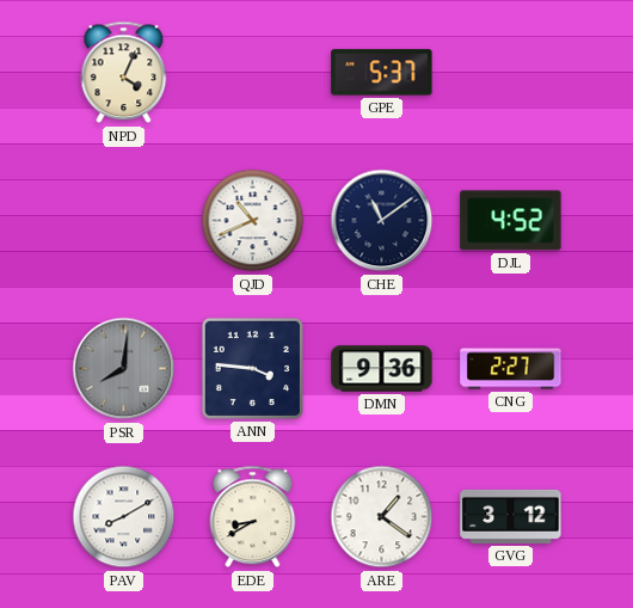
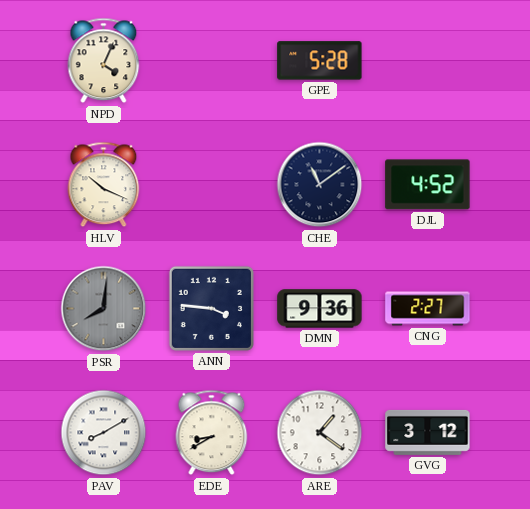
GPE: 5:37 -> 5:28
HLV: none -> 10:19
QJD: 10:41 -> none
